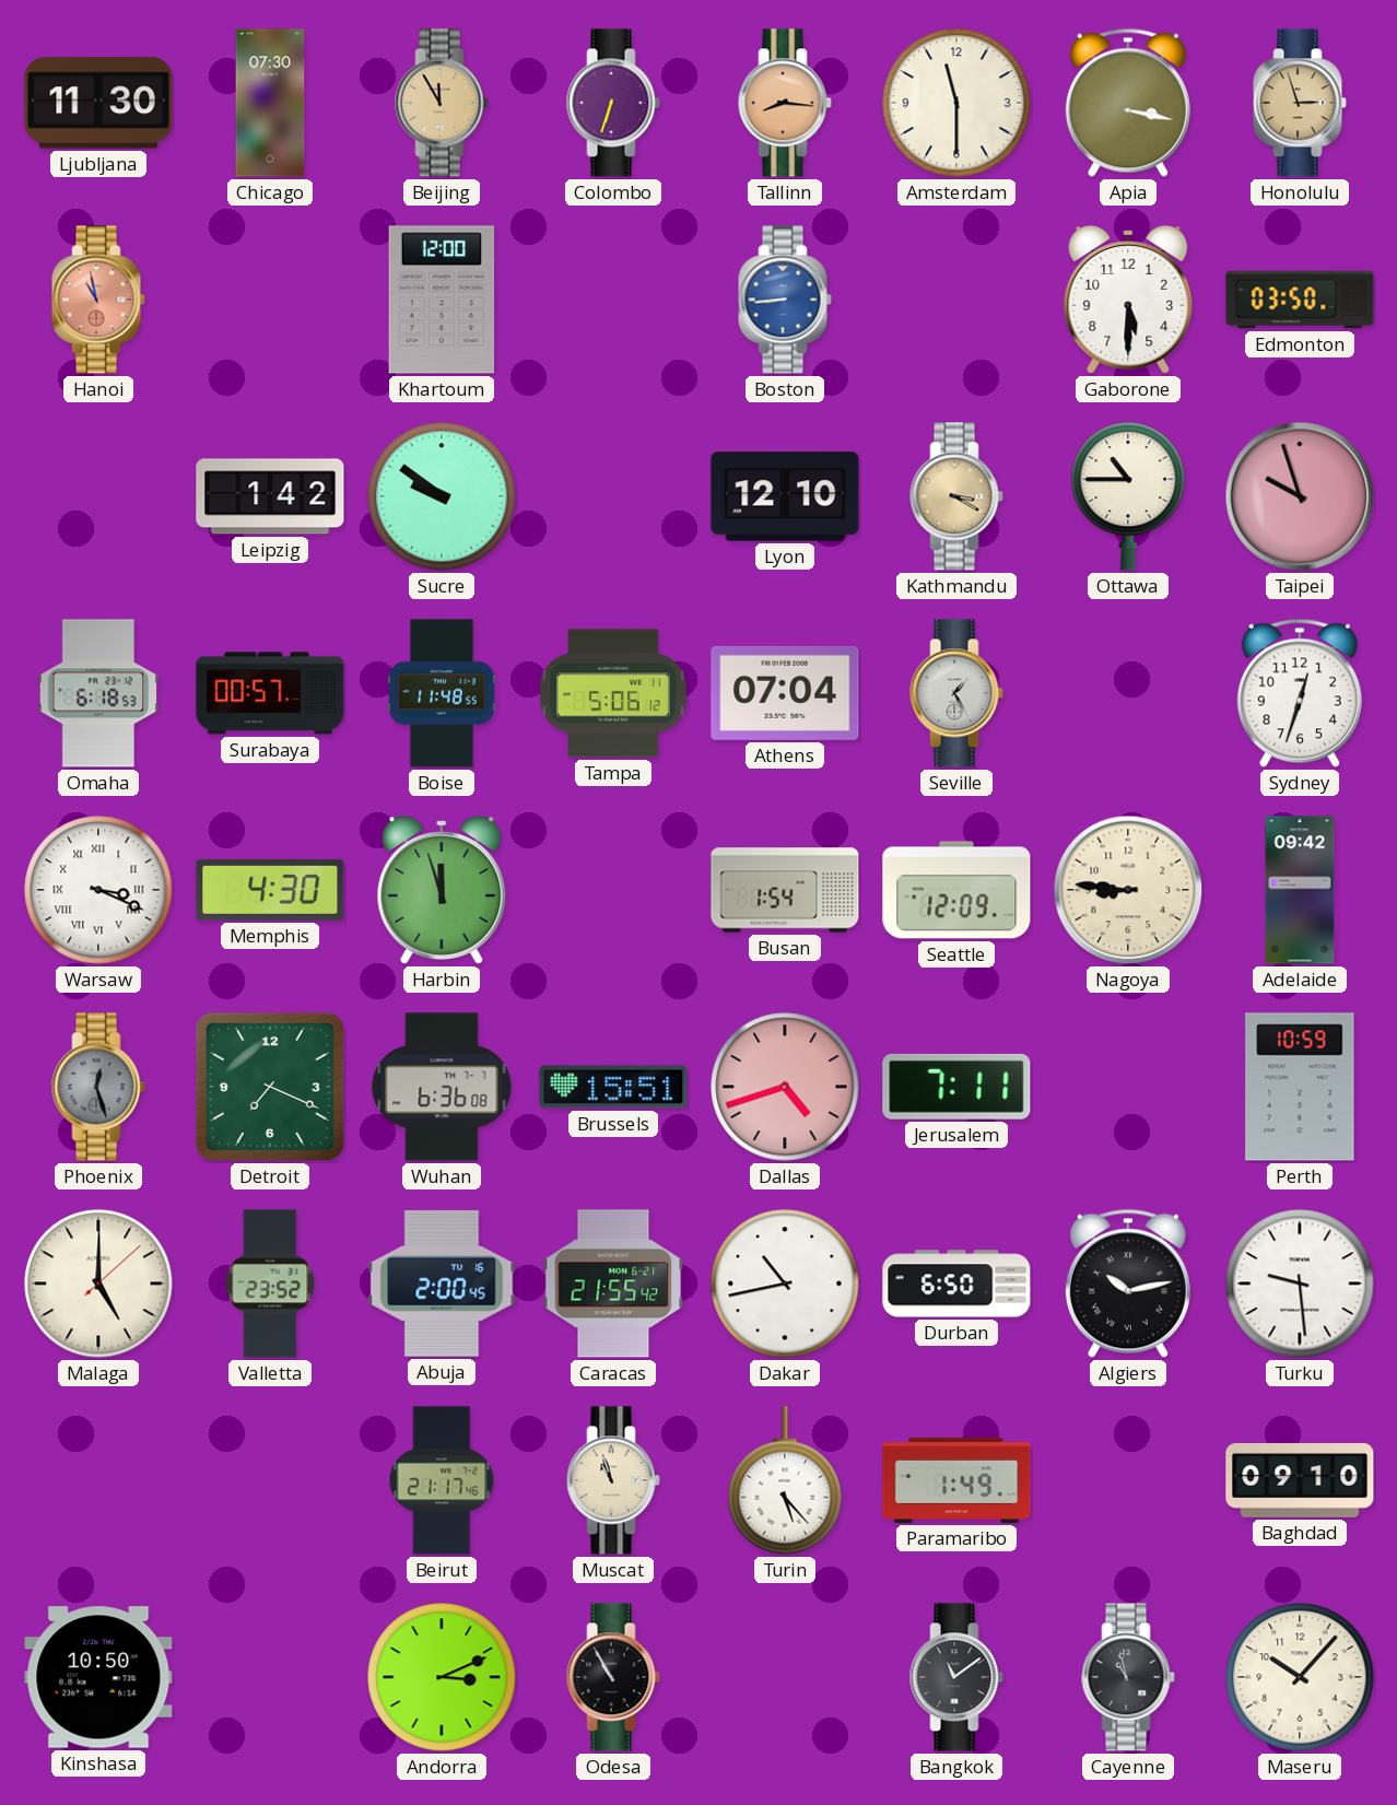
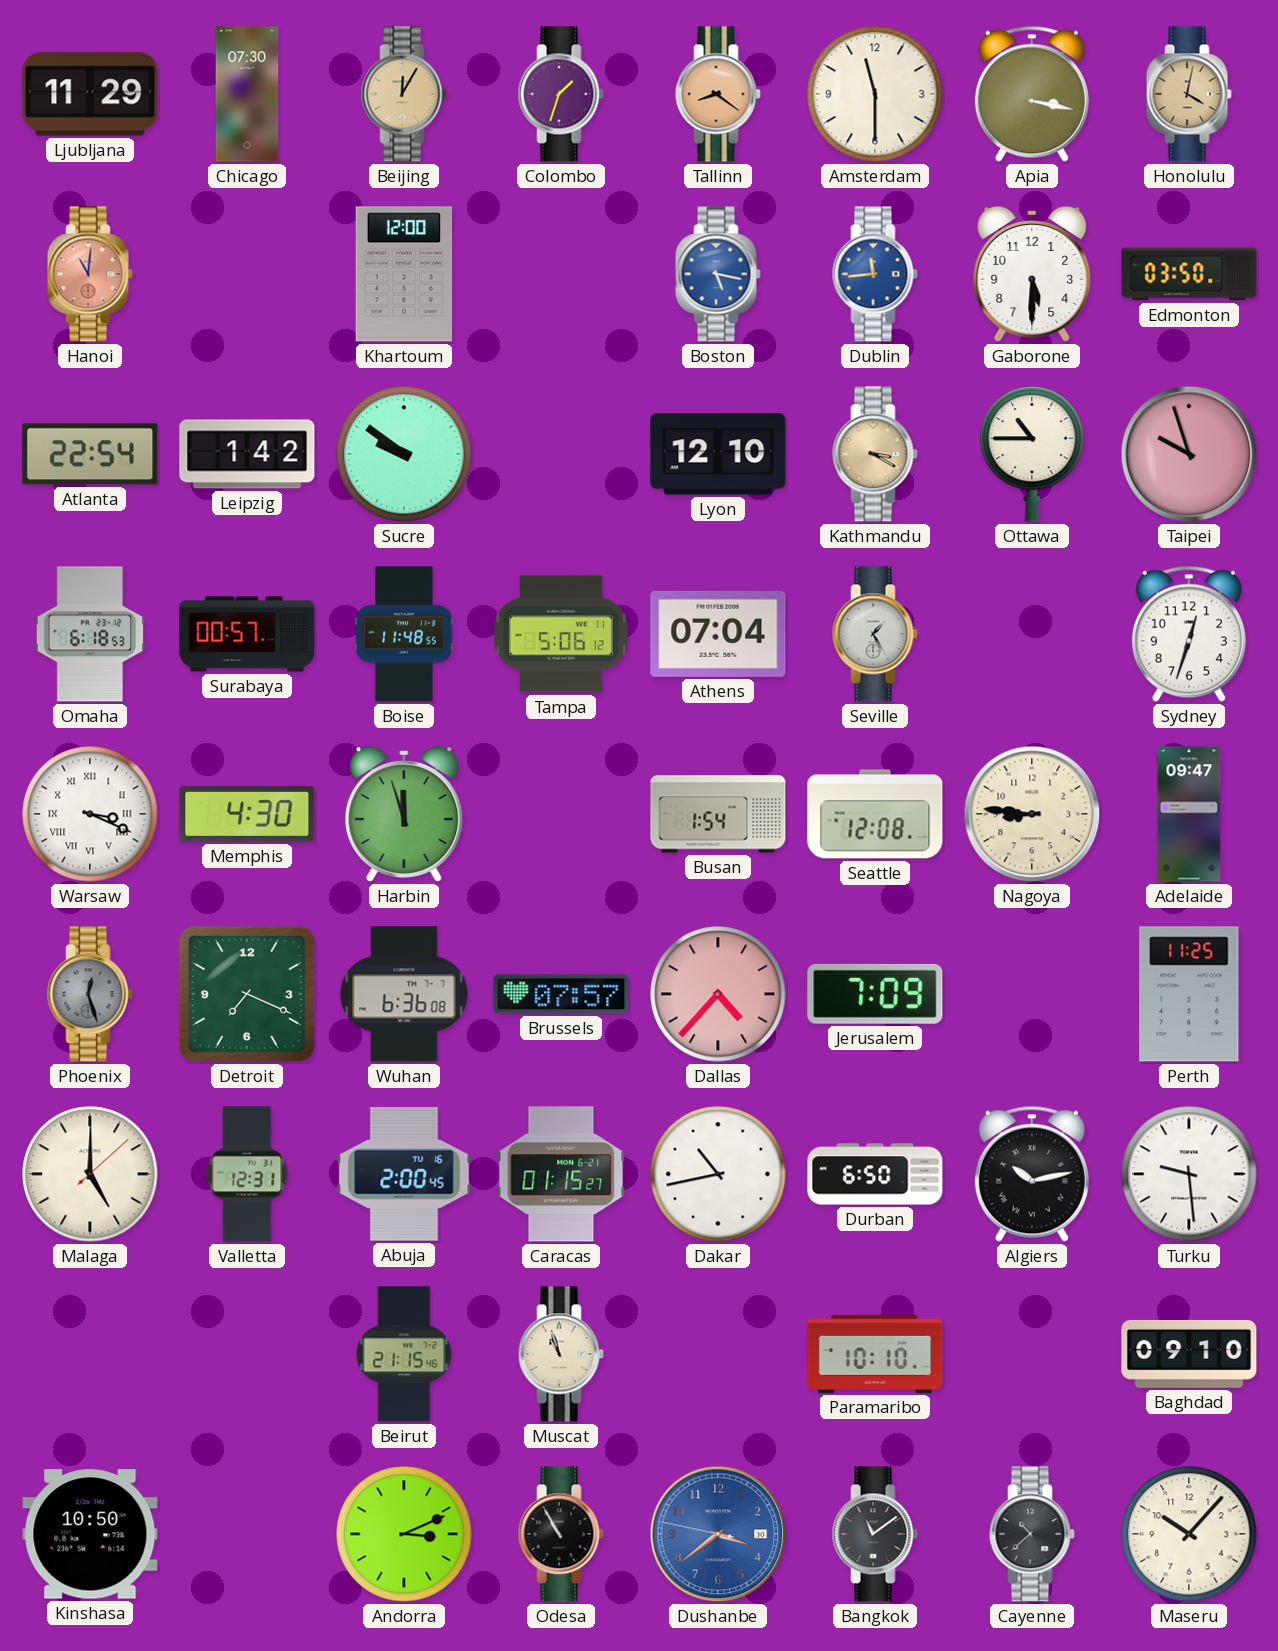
Ljubljana: 11:30 -> 11:29
Beijing: 11:55 -> 12:05
Colombo: 6:33 -> 1:33
Tallinn: 8:16 -> 8:21
Honolulu: 2:57 -> 4:02
Hanoi: 10:58 -> 11:01
Boston: 8:44 -> 5:17
Dublin: none -> 11:44
Atlanta: none -> 22:54
Seattle: 12:09 -> 12:08
Adelaide: 09:42 -> 09:47
Brussels: 15:51 -> 07:57
Dallas: 4:42 -> 4:37
Jerusalem: 7:11 -> 7:09
Perth: 10:59 -> 11:25
Valletta: 23:52 -> 12:31
Caracas: 21:55 -> 01:15
Beirut: 21:17 -> 21:15
Turin: 5:23 -> none
Paramaribo: 1:49 -> 10:10
Dushanbe: none -> 3:38
Cayenne: 10:58 -> 10:38
